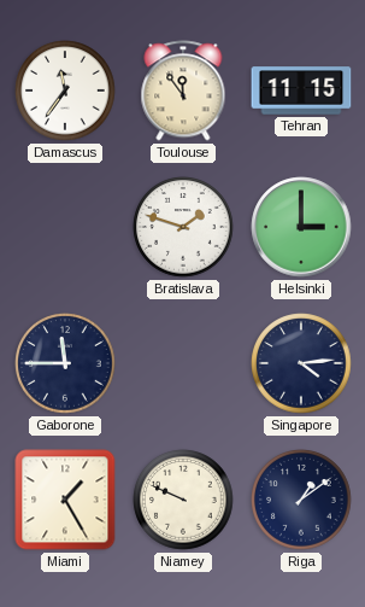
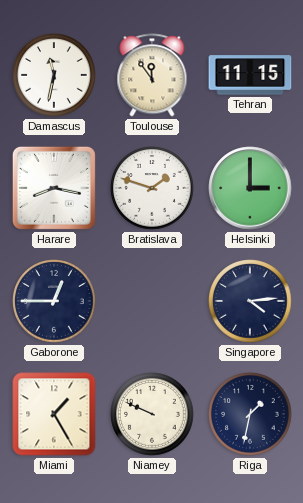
Damascus: 11:36 -> 11:32
Harare: none -> 8:17
Gaborone: 11:45 -> 12:45
Riga: 1:09 -> 1:32
